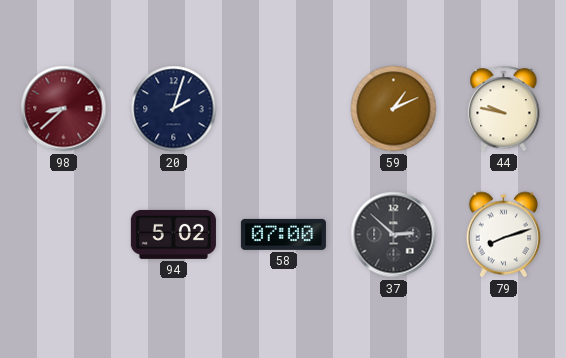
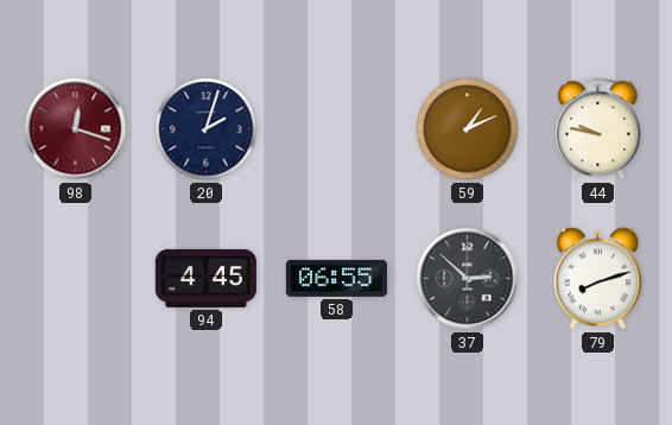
98: 8:38 -> 12:18
94: 5:02 -> 4:45
58: 07:00 -> 06:55
